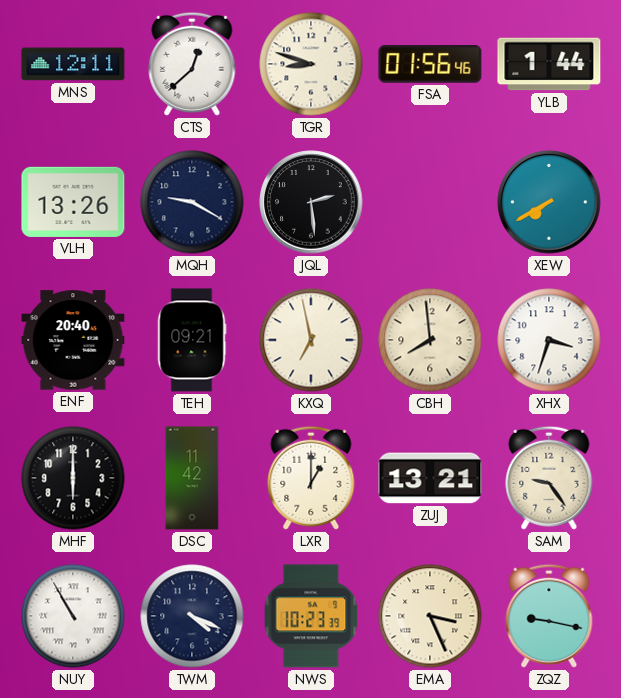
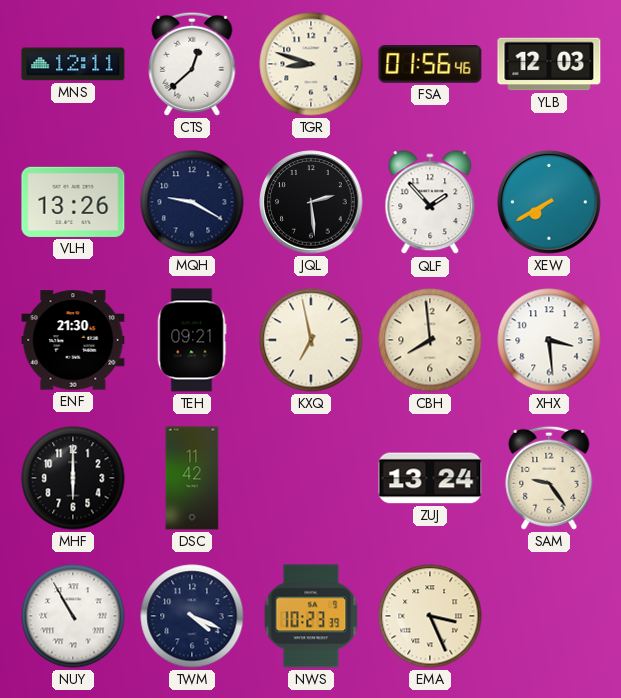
YLB: 1:44 -> 12:03
QLF: none -> 1:53
ENF: 20:40 -> 21:30
XHX: 3:33 -> 3:29
LXR: 1:00 -> none
ZUJ: 13:21 -> 13:24
ZQZ: 9:17 -> none
